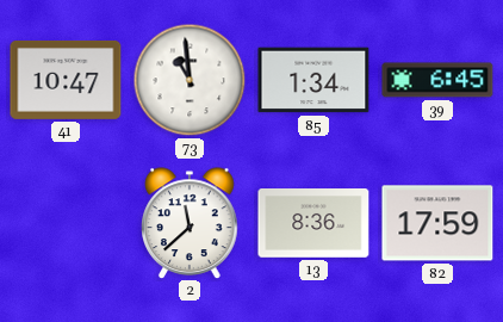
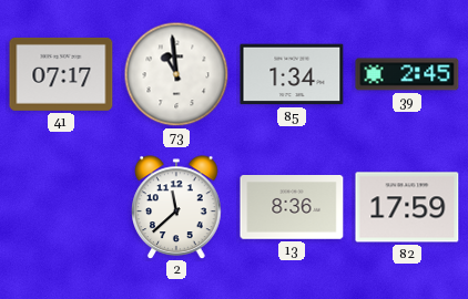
41: 10:47 -> 07:17
39: 6:45 -> 2:45
